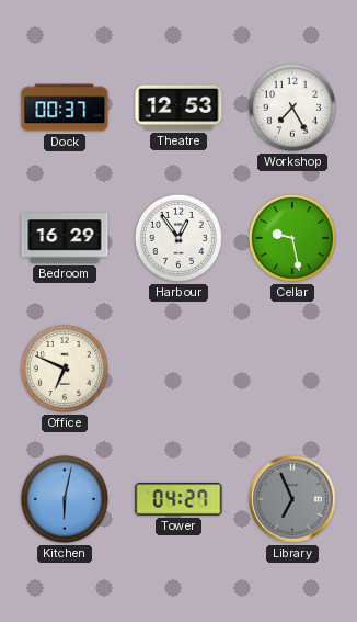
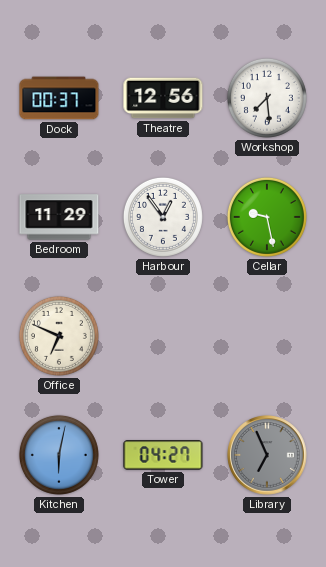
Theatre: 12:53 -> 12:56
Workshop: 7:25 -> 7:29
Bedroom: 16:29 -> 11:29
